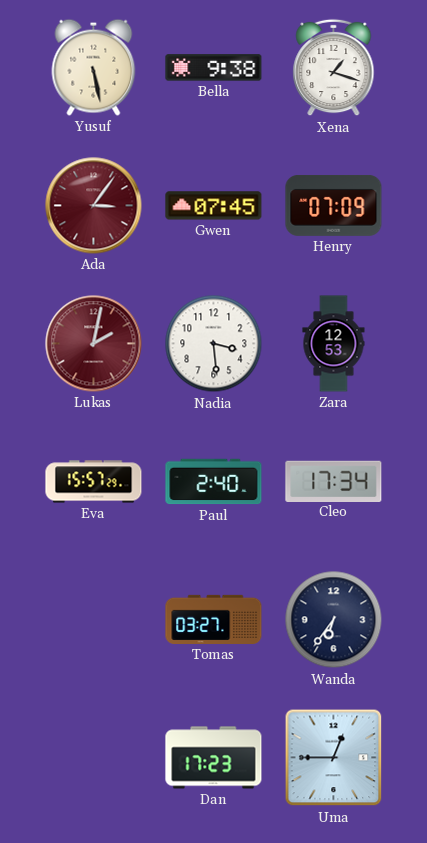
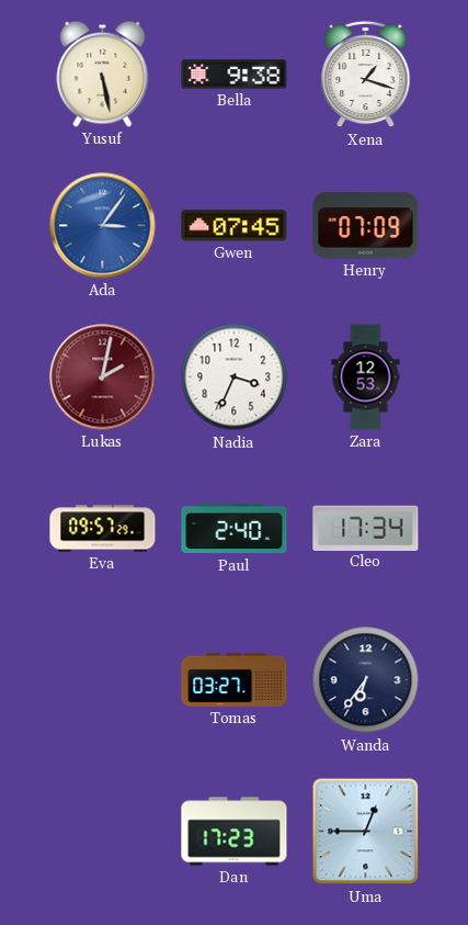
Ada dial: burgundy -> blue
Nadia: 3:29 -> 3:34
Eva: 15:57 -> 09:57
